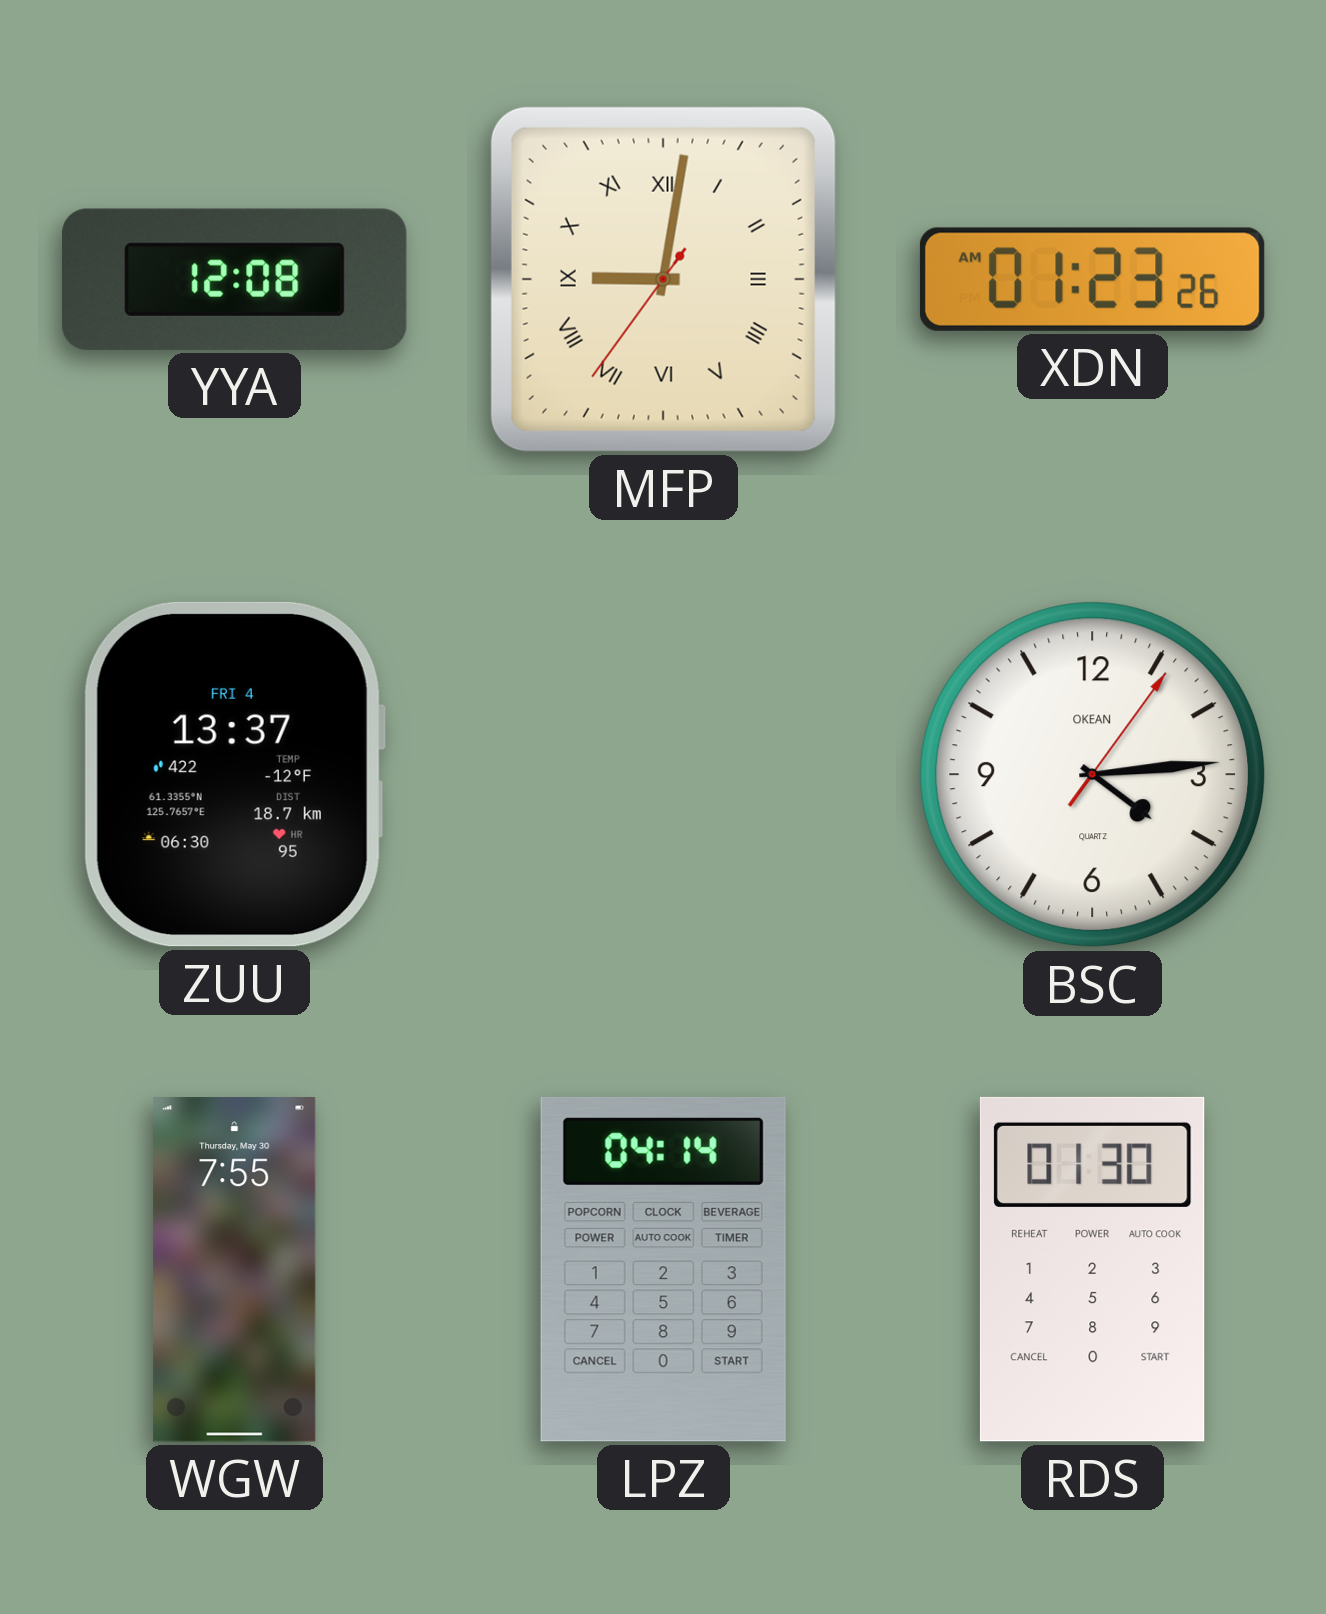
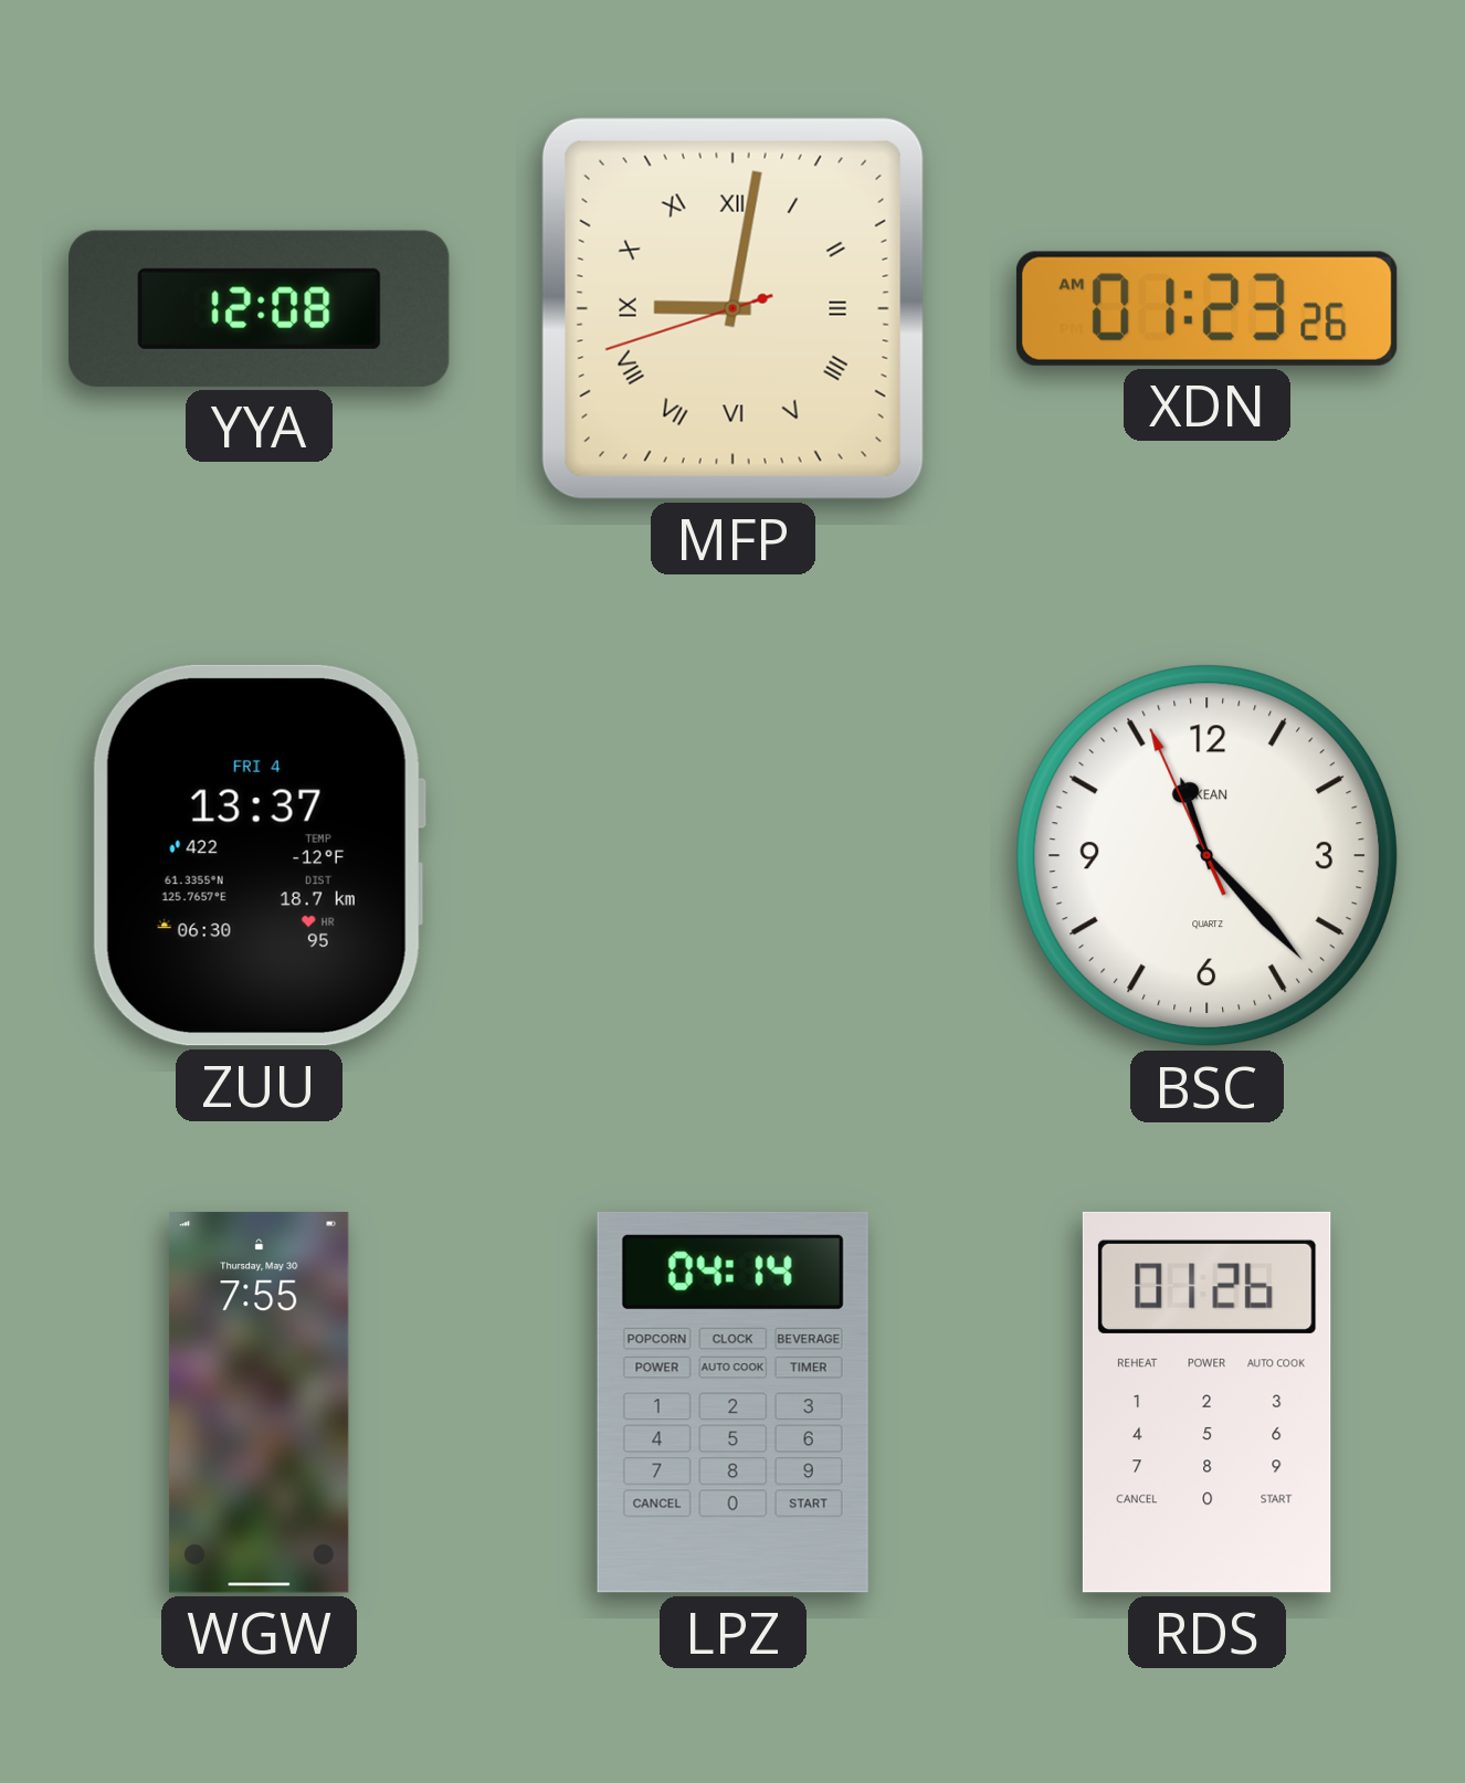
MFP: 9:01:36 -> 9:01:42
BSC: 4:14 -> 11:22
RDS: 01:30 -> 01:26
